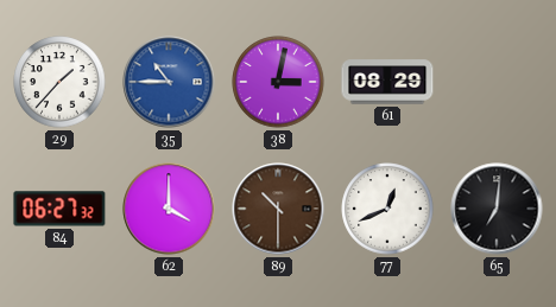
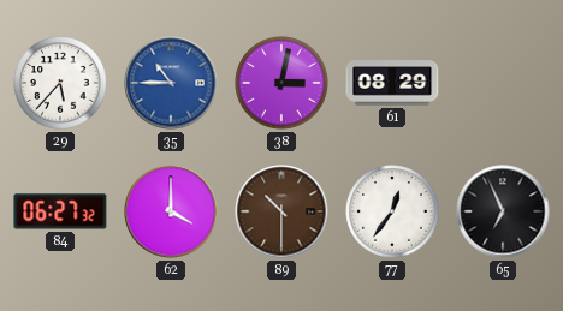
29: 1:37 -> 5:37
77: 12:41 -> 12:36
65: 7:01 -> 6:56
